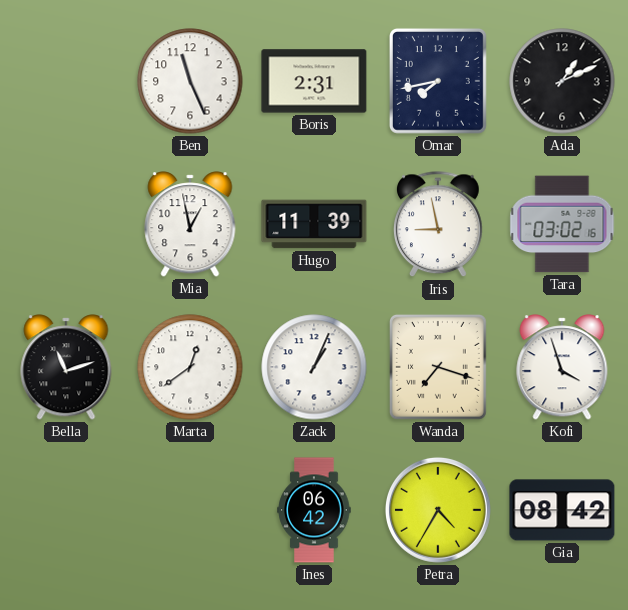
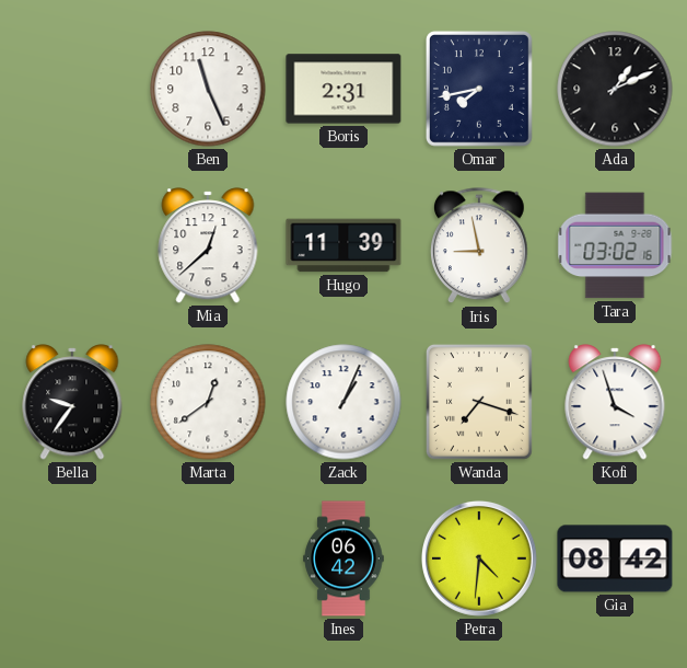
Mia: 12:58 -> 12:38
Bella: 11:12 -> 9:36
Petra: 4:35 -> 4:31
